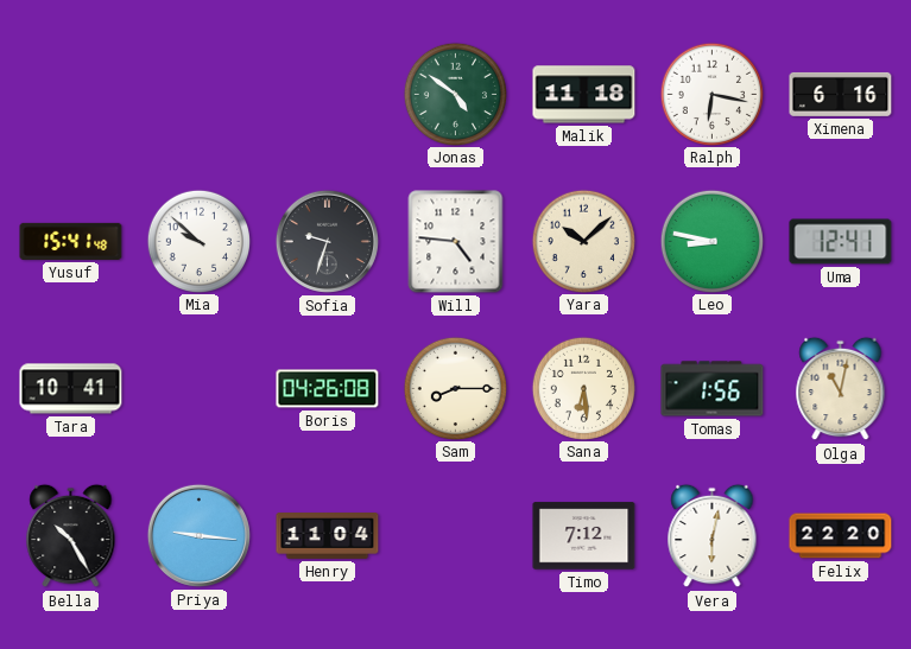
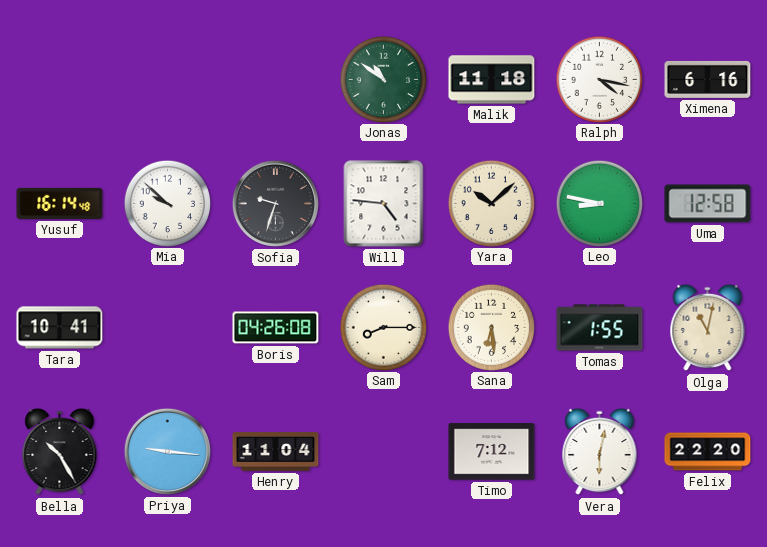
Jonas: 4:51 -> 10:51
Ralph: 6:17 -> 4:17
Yusuf: 15:41 -> 16:14
Uma: 12:41 -> 12:58
Tomas: 1:56 -> 1:55
